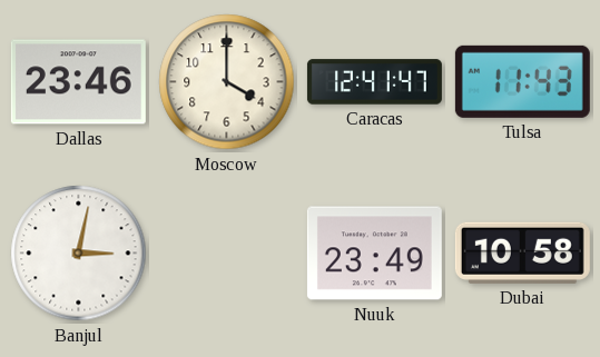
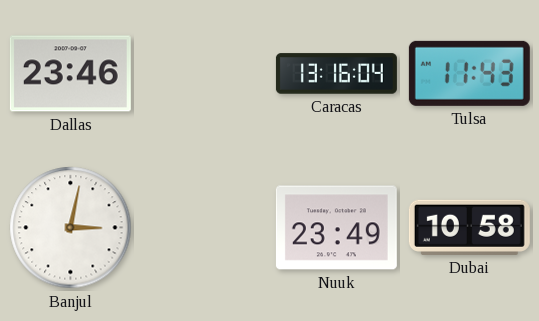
Moscow: 4:00 -> none
Caracas: 12:41 -> 13:16
